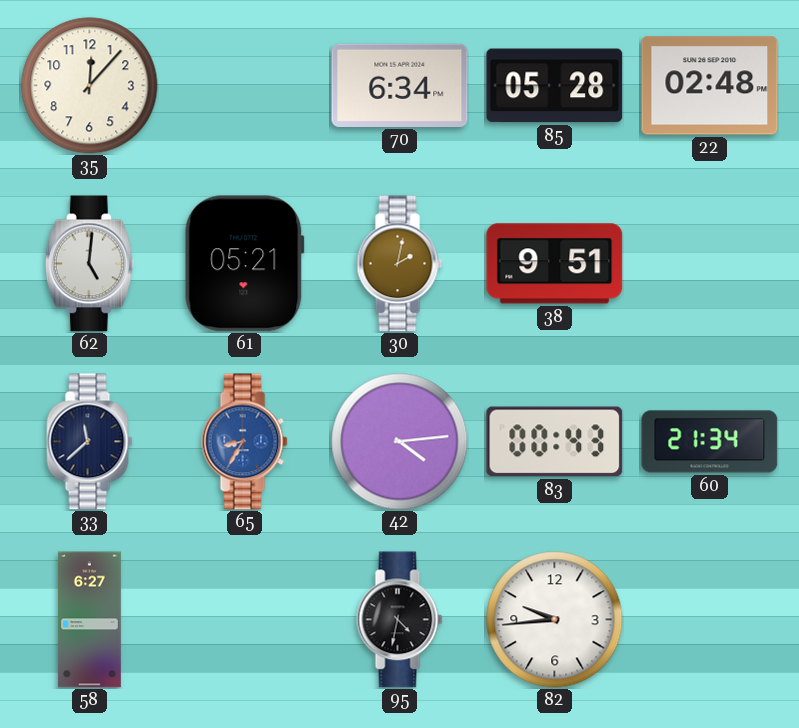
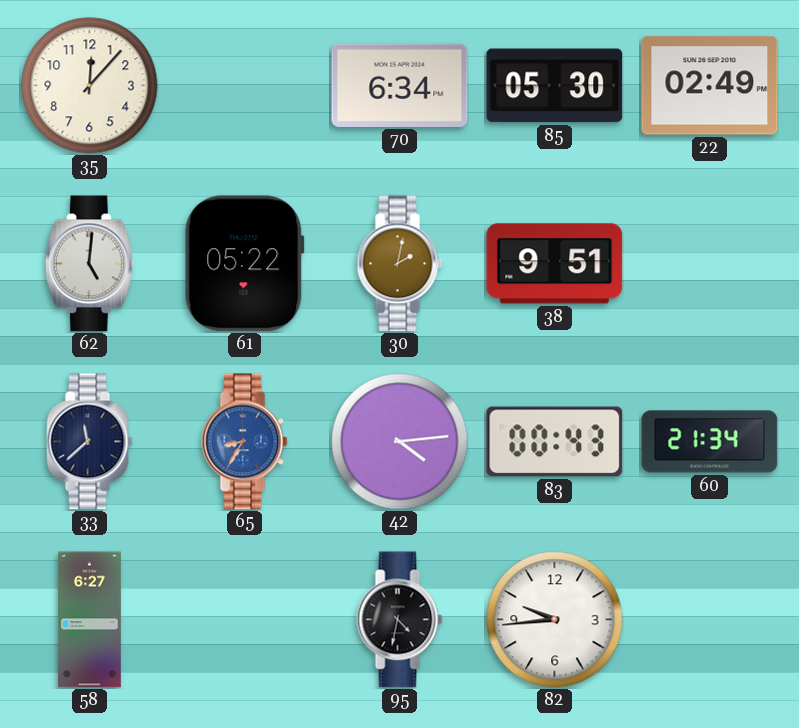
85: 05:28 -> 05:30
22: 02:48 -> 02:49
61: 05:21 -> 05:22
